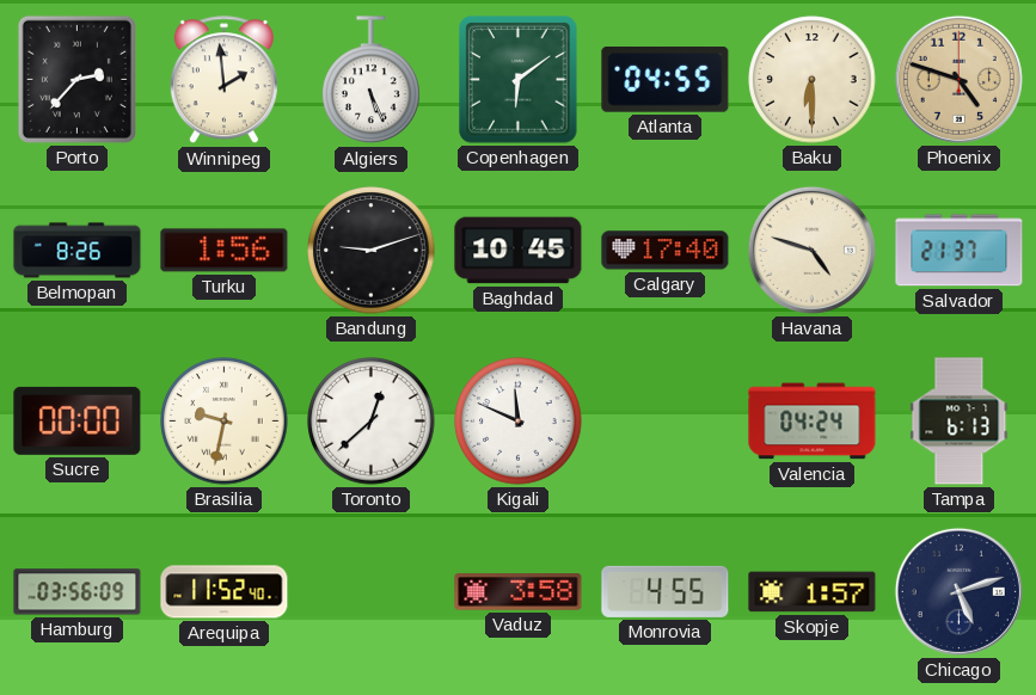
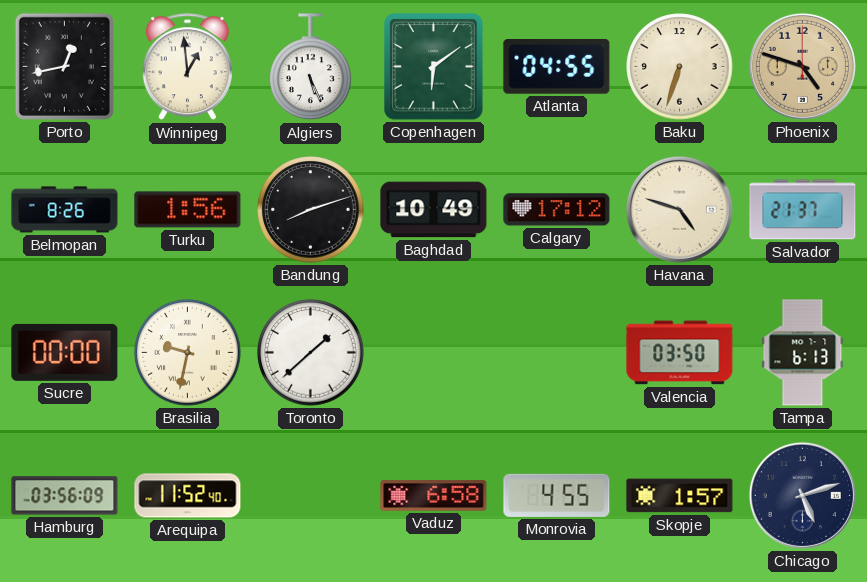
Porto: 2:37 -> 12:43
Winnipeg: 1:59 -> 12:59
Baku: 6:30 -> 6:33
Bandung: 9:12 -> 8:12
Baghdad: 10:45 -> 10:49
Calgary: 17:40 -> 17:12
Toronto: 12:38 -> 1:38
Kigali: 11:49 -> none
Valencia: 04:24 -> 03:50
Vaduz: 3:58 -> 6:58
